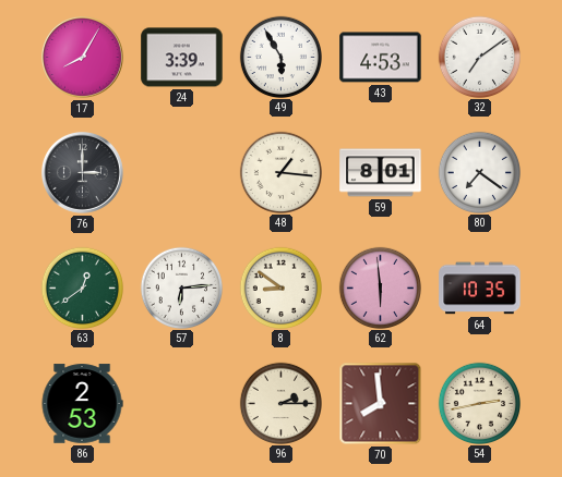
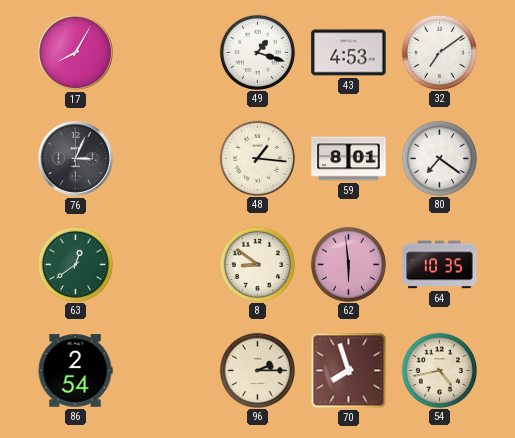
24: 3:39 -> none
49: 5:55 -> 1:18
76: 3:00 -> 3:04
57: 6:14 -> none
86: 2:53 -> 2:54
70: 7:59 -> 7:57
54: 2:43 -> 4:43
